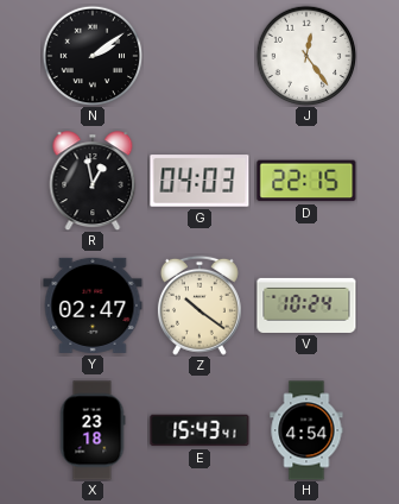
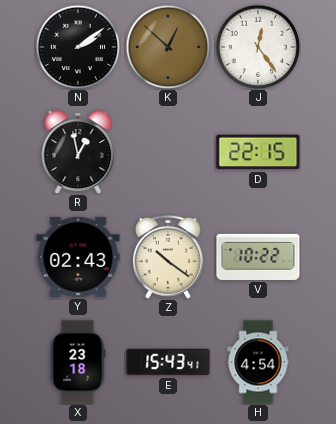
K: none -> 12:52
G: 04:03 -> none
Y: 02:47 -> 02:43
V: 10:24 -> 10:22
